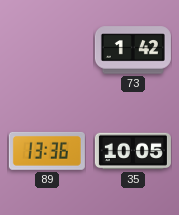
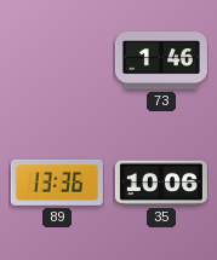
73: 1:42 -> 1:46
35: 10:05 -> 10:06
